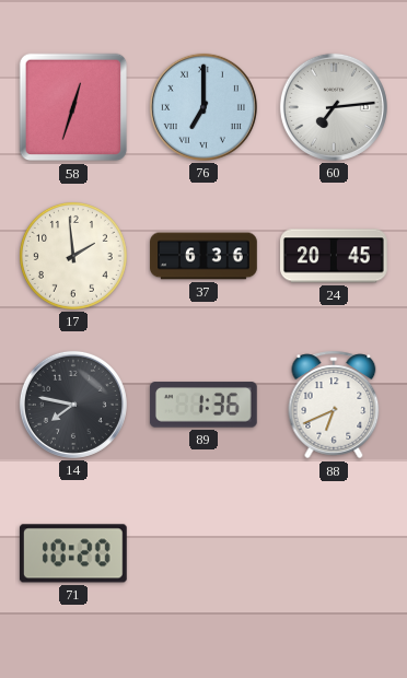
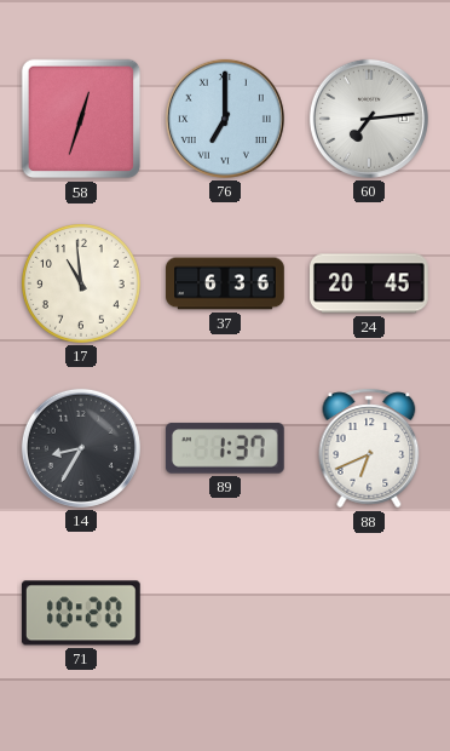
17: 1:59 -> 10:59
14: 7:47 -> 8:35
89: 1:36 -> 1:37
